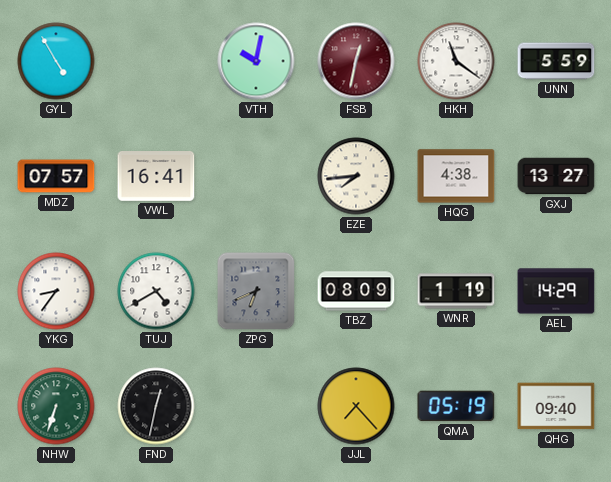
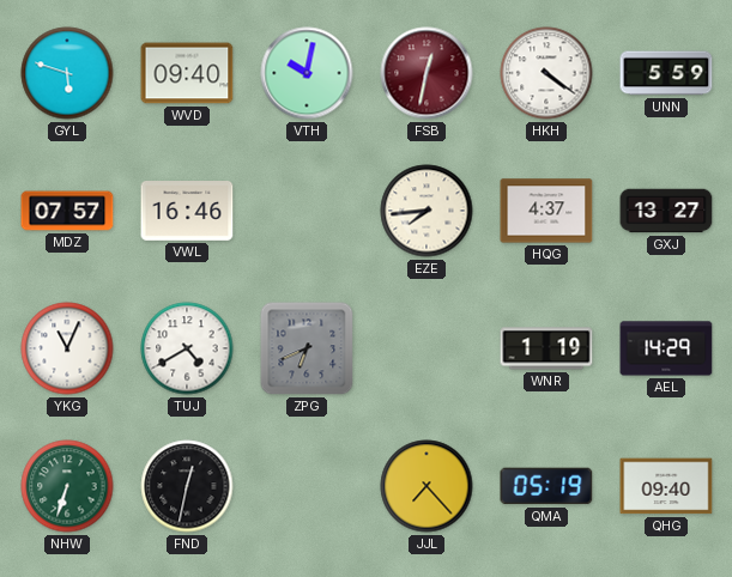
GYL: 4:55 -> 5:48
WVD: none -> 09:40
HKH: 11:21 -> 4:21
VWL: 16:41 -> 16:46
HQG: 4:38 -> 4:37
YKG: 8:36 -> 11:04
TBZ: 08:09 -> none
